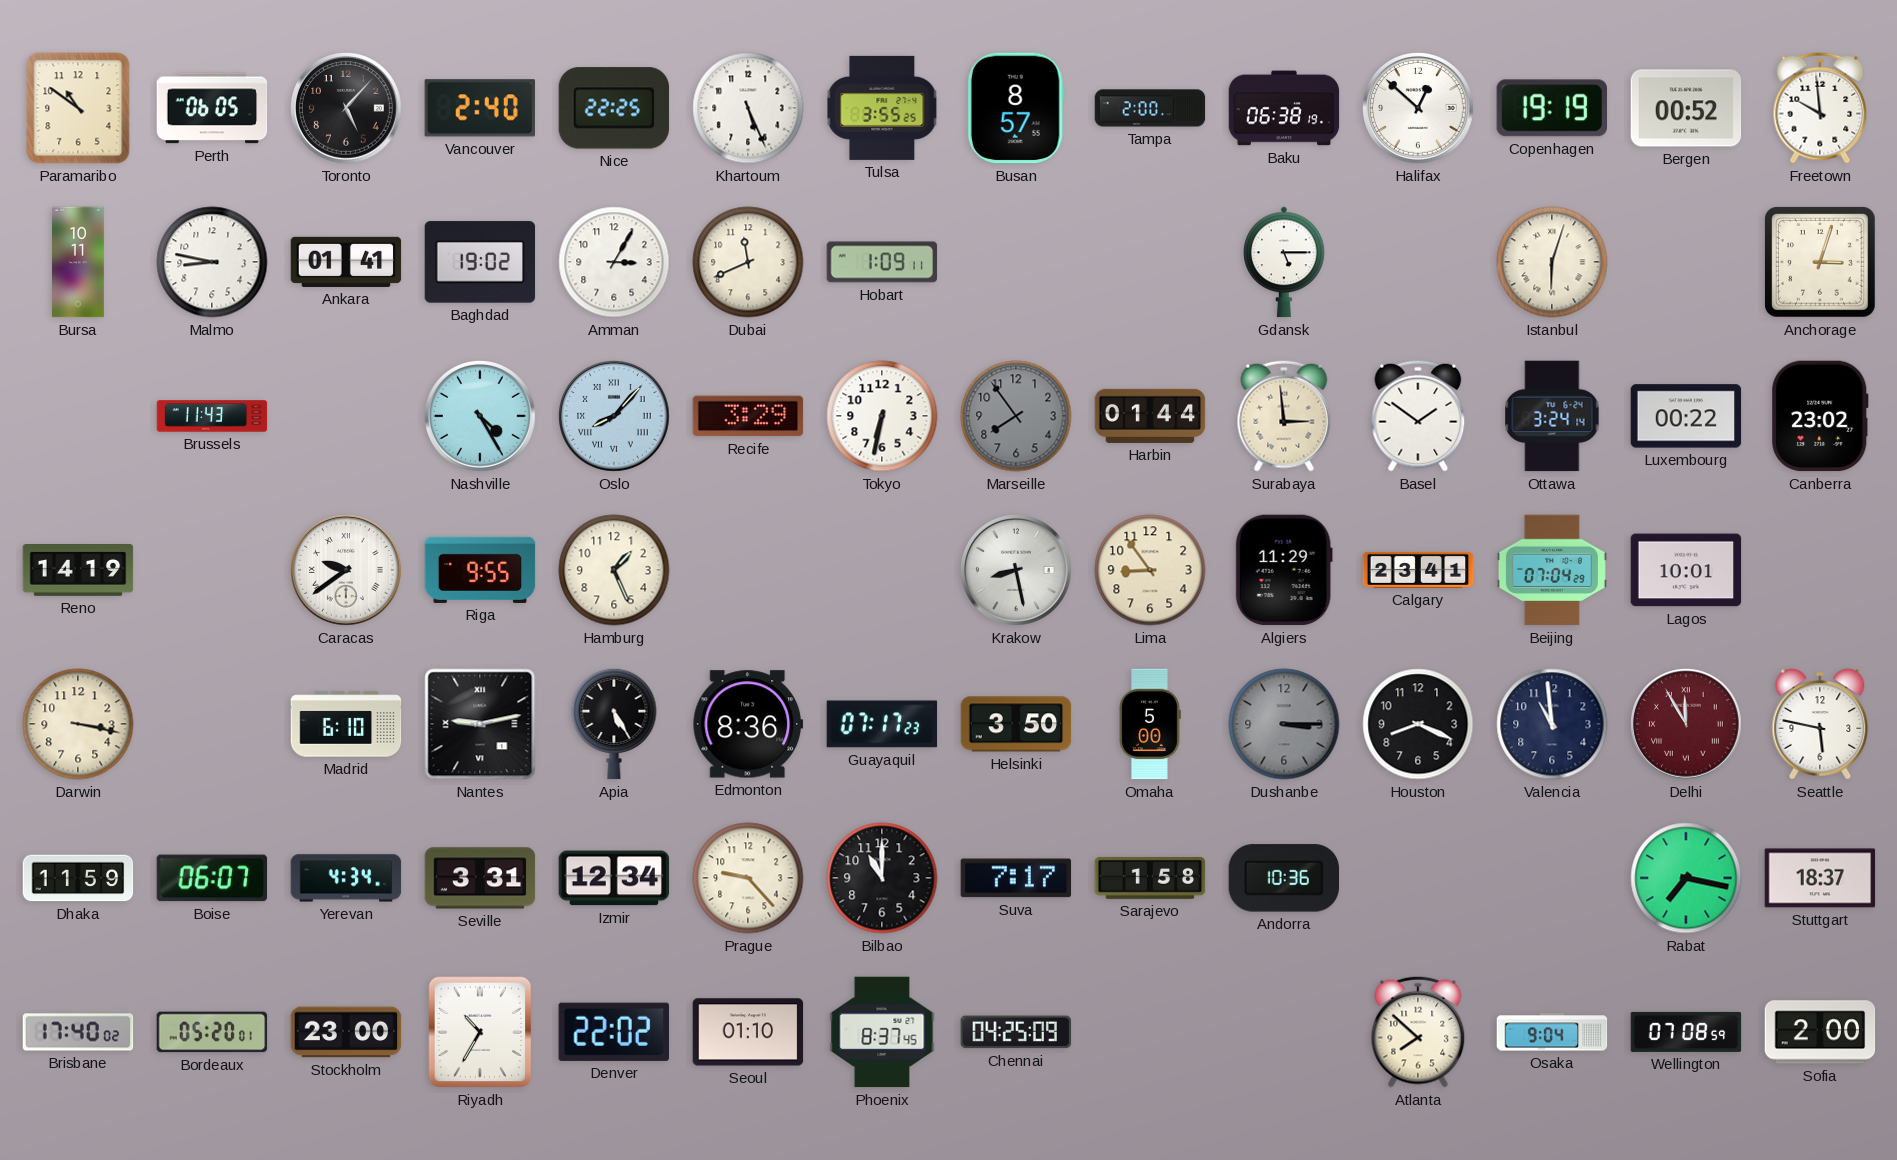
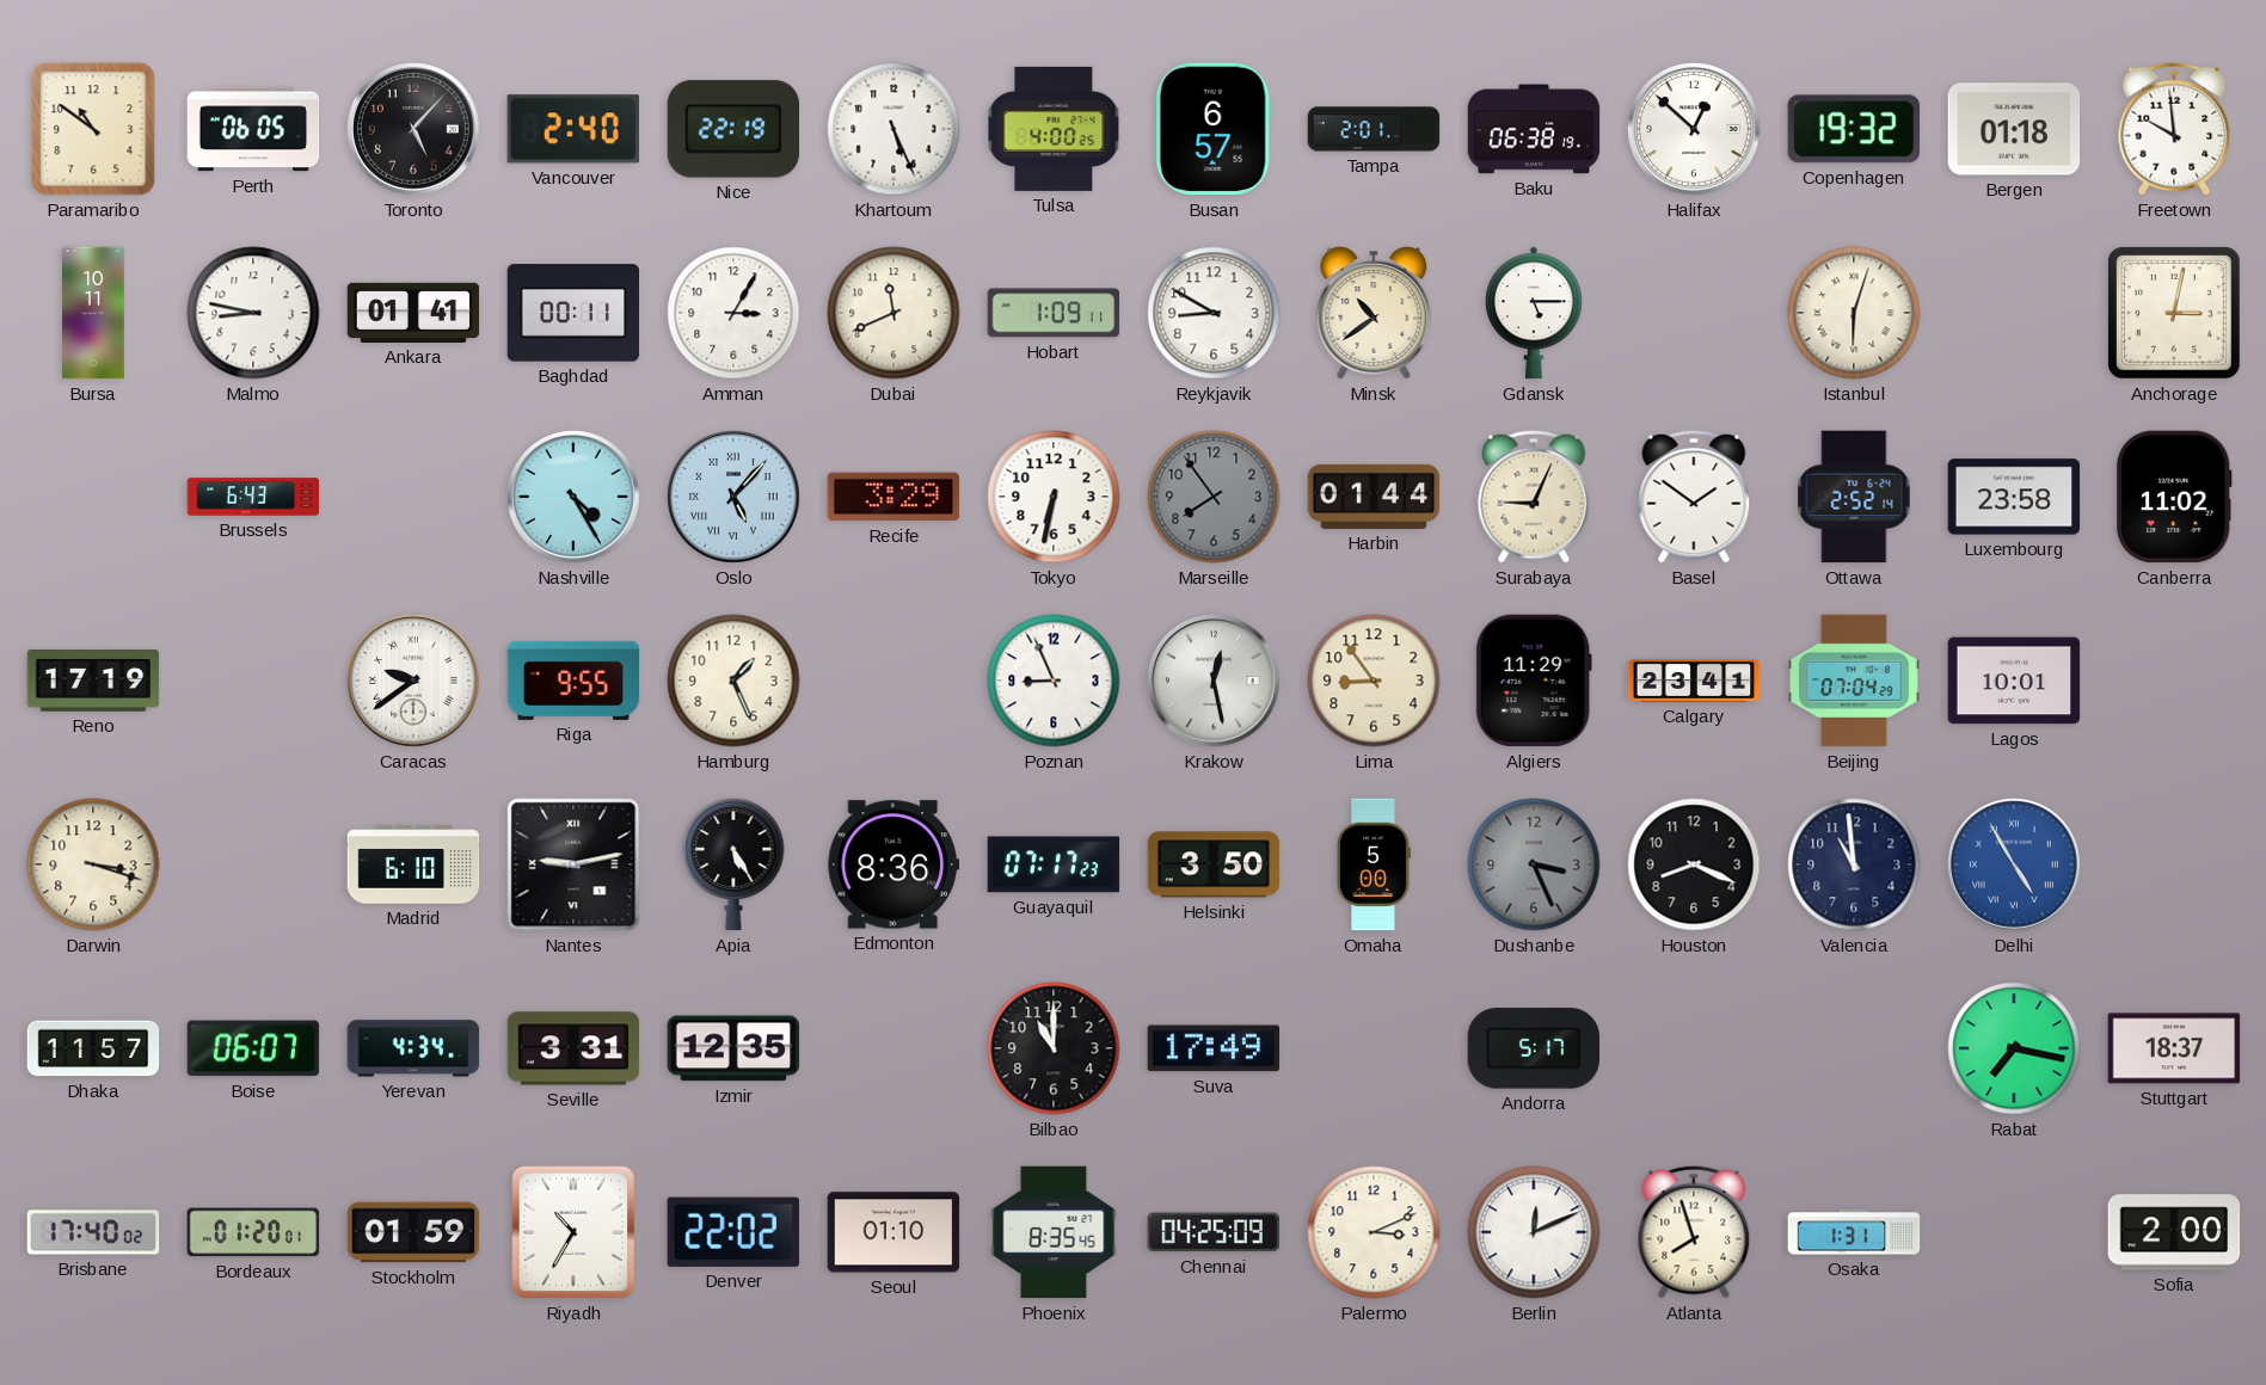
Nice: 22:25 -> 22:19
Tulsa: 3:55 -> 4:00
Busan: 8:57 -> 6:57
Tampa: 2:00 -> 2:01
Copenhagen: 19:19 -> 19:32
Bergen: 00:52 -> 01:18
Baghdad: 19:02 -> 00:11
Reykjavik: none -> 8:50
Minsk: none -> 10:39
Anchorage: 3:03 -> 3:02
Brussels: 11:43 -> 6:43
Oslo: 8:07 -> 5:07
Surabaya: 2:59 -> 9:04
Ottawa: 3:24 -> 2:52
Luxembourg: 00:22 -> 23:58
Canberra: 23:02 -> 11:02
Reno: 14:19 -> 17:19
Poznan: none -> 8:56
Krakow: 8:28 -> 12:28
Darwin: 3:17 -> 3:18
Dushanbe: 3:15 -> 3:26
Delhi: 11:55 -> 4:55
Delhi dial: burgundy -> blue
Seattle: 5:47 -> none
Dhaka: 11:59 -> 11:57
Izmir: 12:34 -> 12:35
Prague: 9:23 -> none
Suva: 7:17 -> 17:49
Sarajevo: 1:58 -> none
Andorra: 10:36 -> 5:17
Bordeaux: 05:20 -> 01:20
Stockholm: 23:00 -> 01:59
Phoenix: 8:37 -> 8:35
Palermo: none -> 3:11
Berlin: none -> 12:11
Atlanta: 7:52 -> 7:57
Osaka: 9:04 -> 1:31
Wellington: 07:08 -> none
